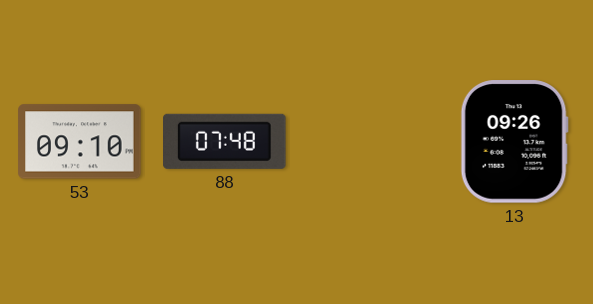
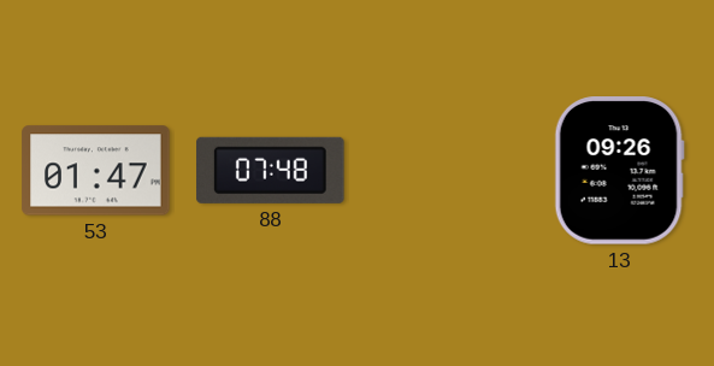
53: 09:10 -> 01:47
